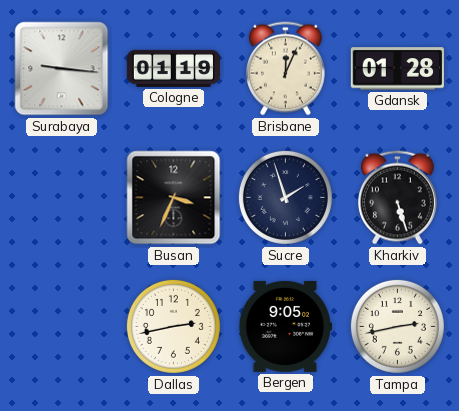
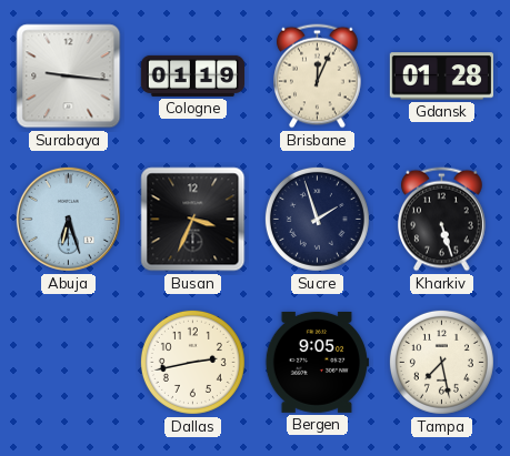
Abuja: none -> 6:27
Tampa: 2:43 -> 7:28
